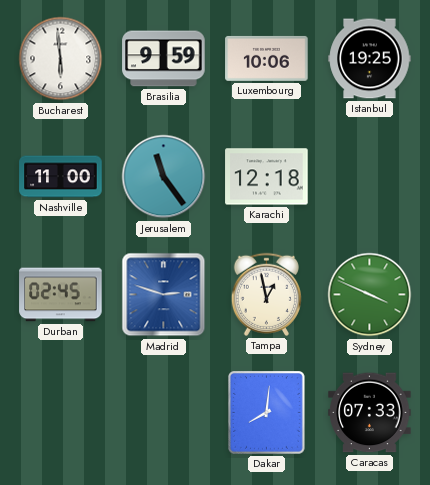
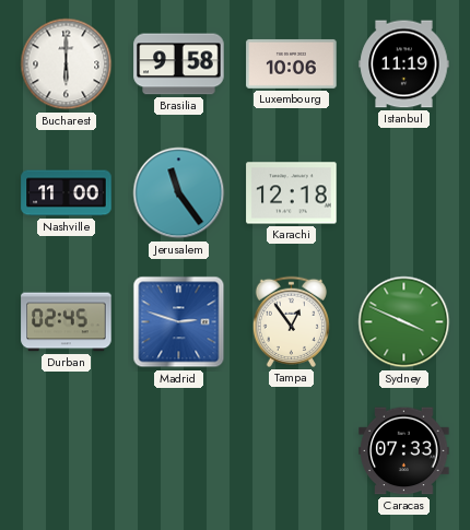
Bucharest: 5:59 -> 6:00
Brasilia: 9:59 -> 9:58
Istanbul: 19:25 -> 11:19
Tampa: 12:58 -> 12:54
Dakar: 8:01 -> none
